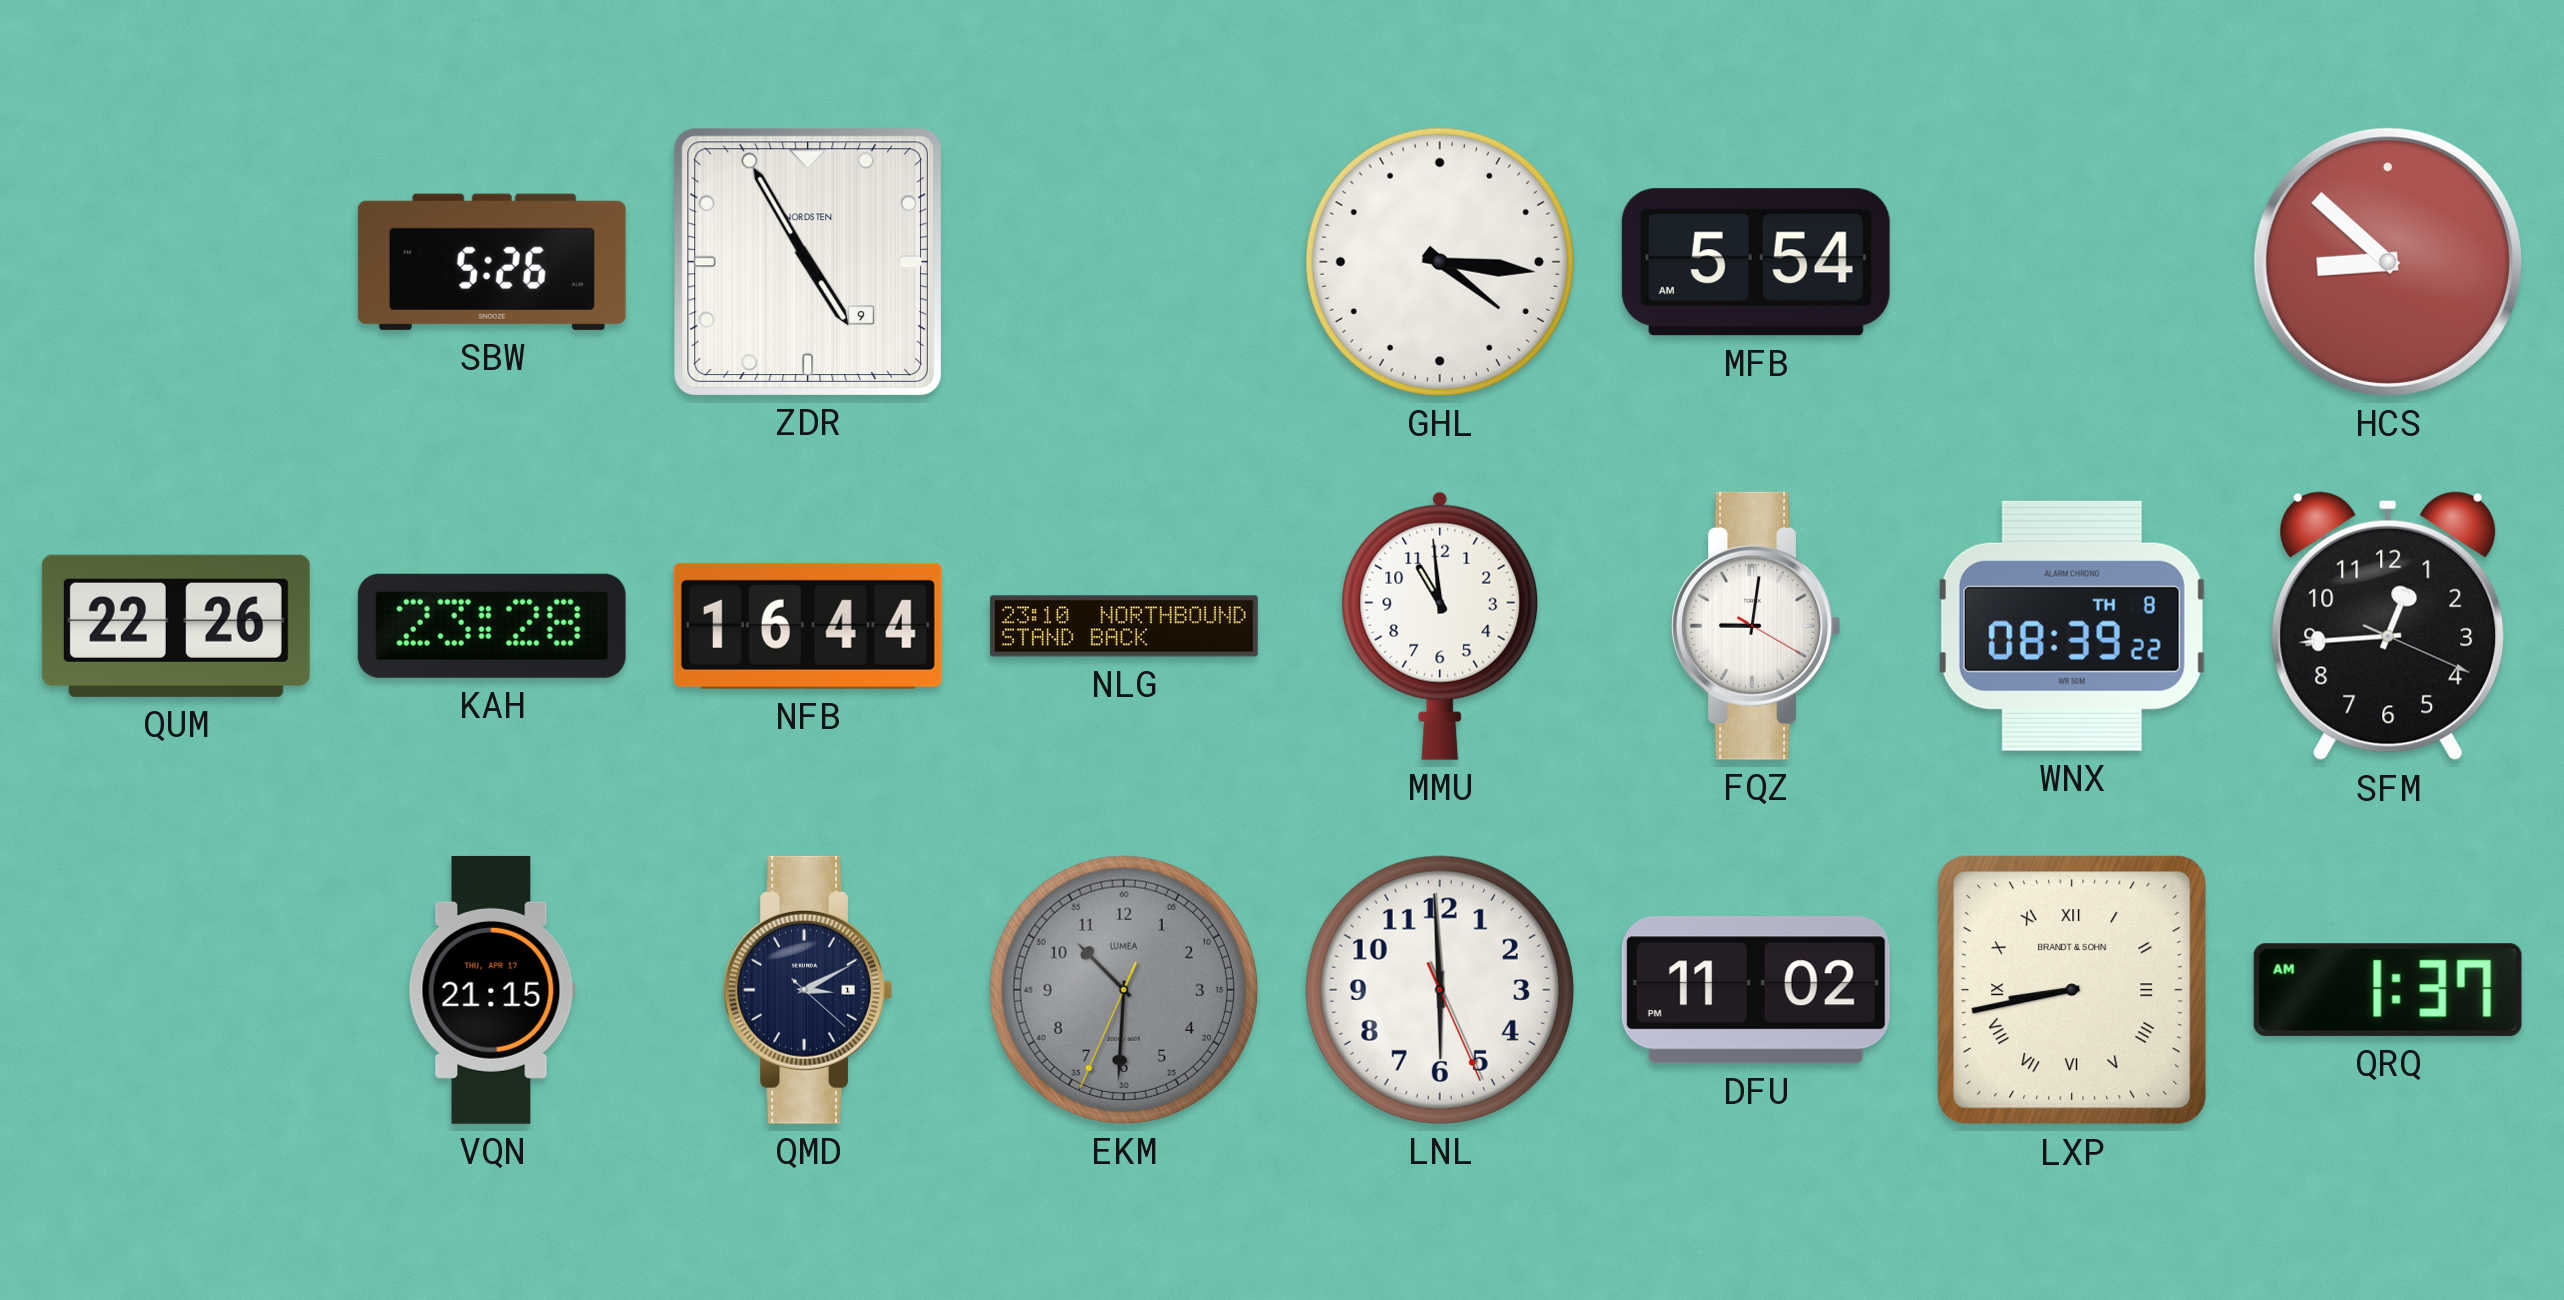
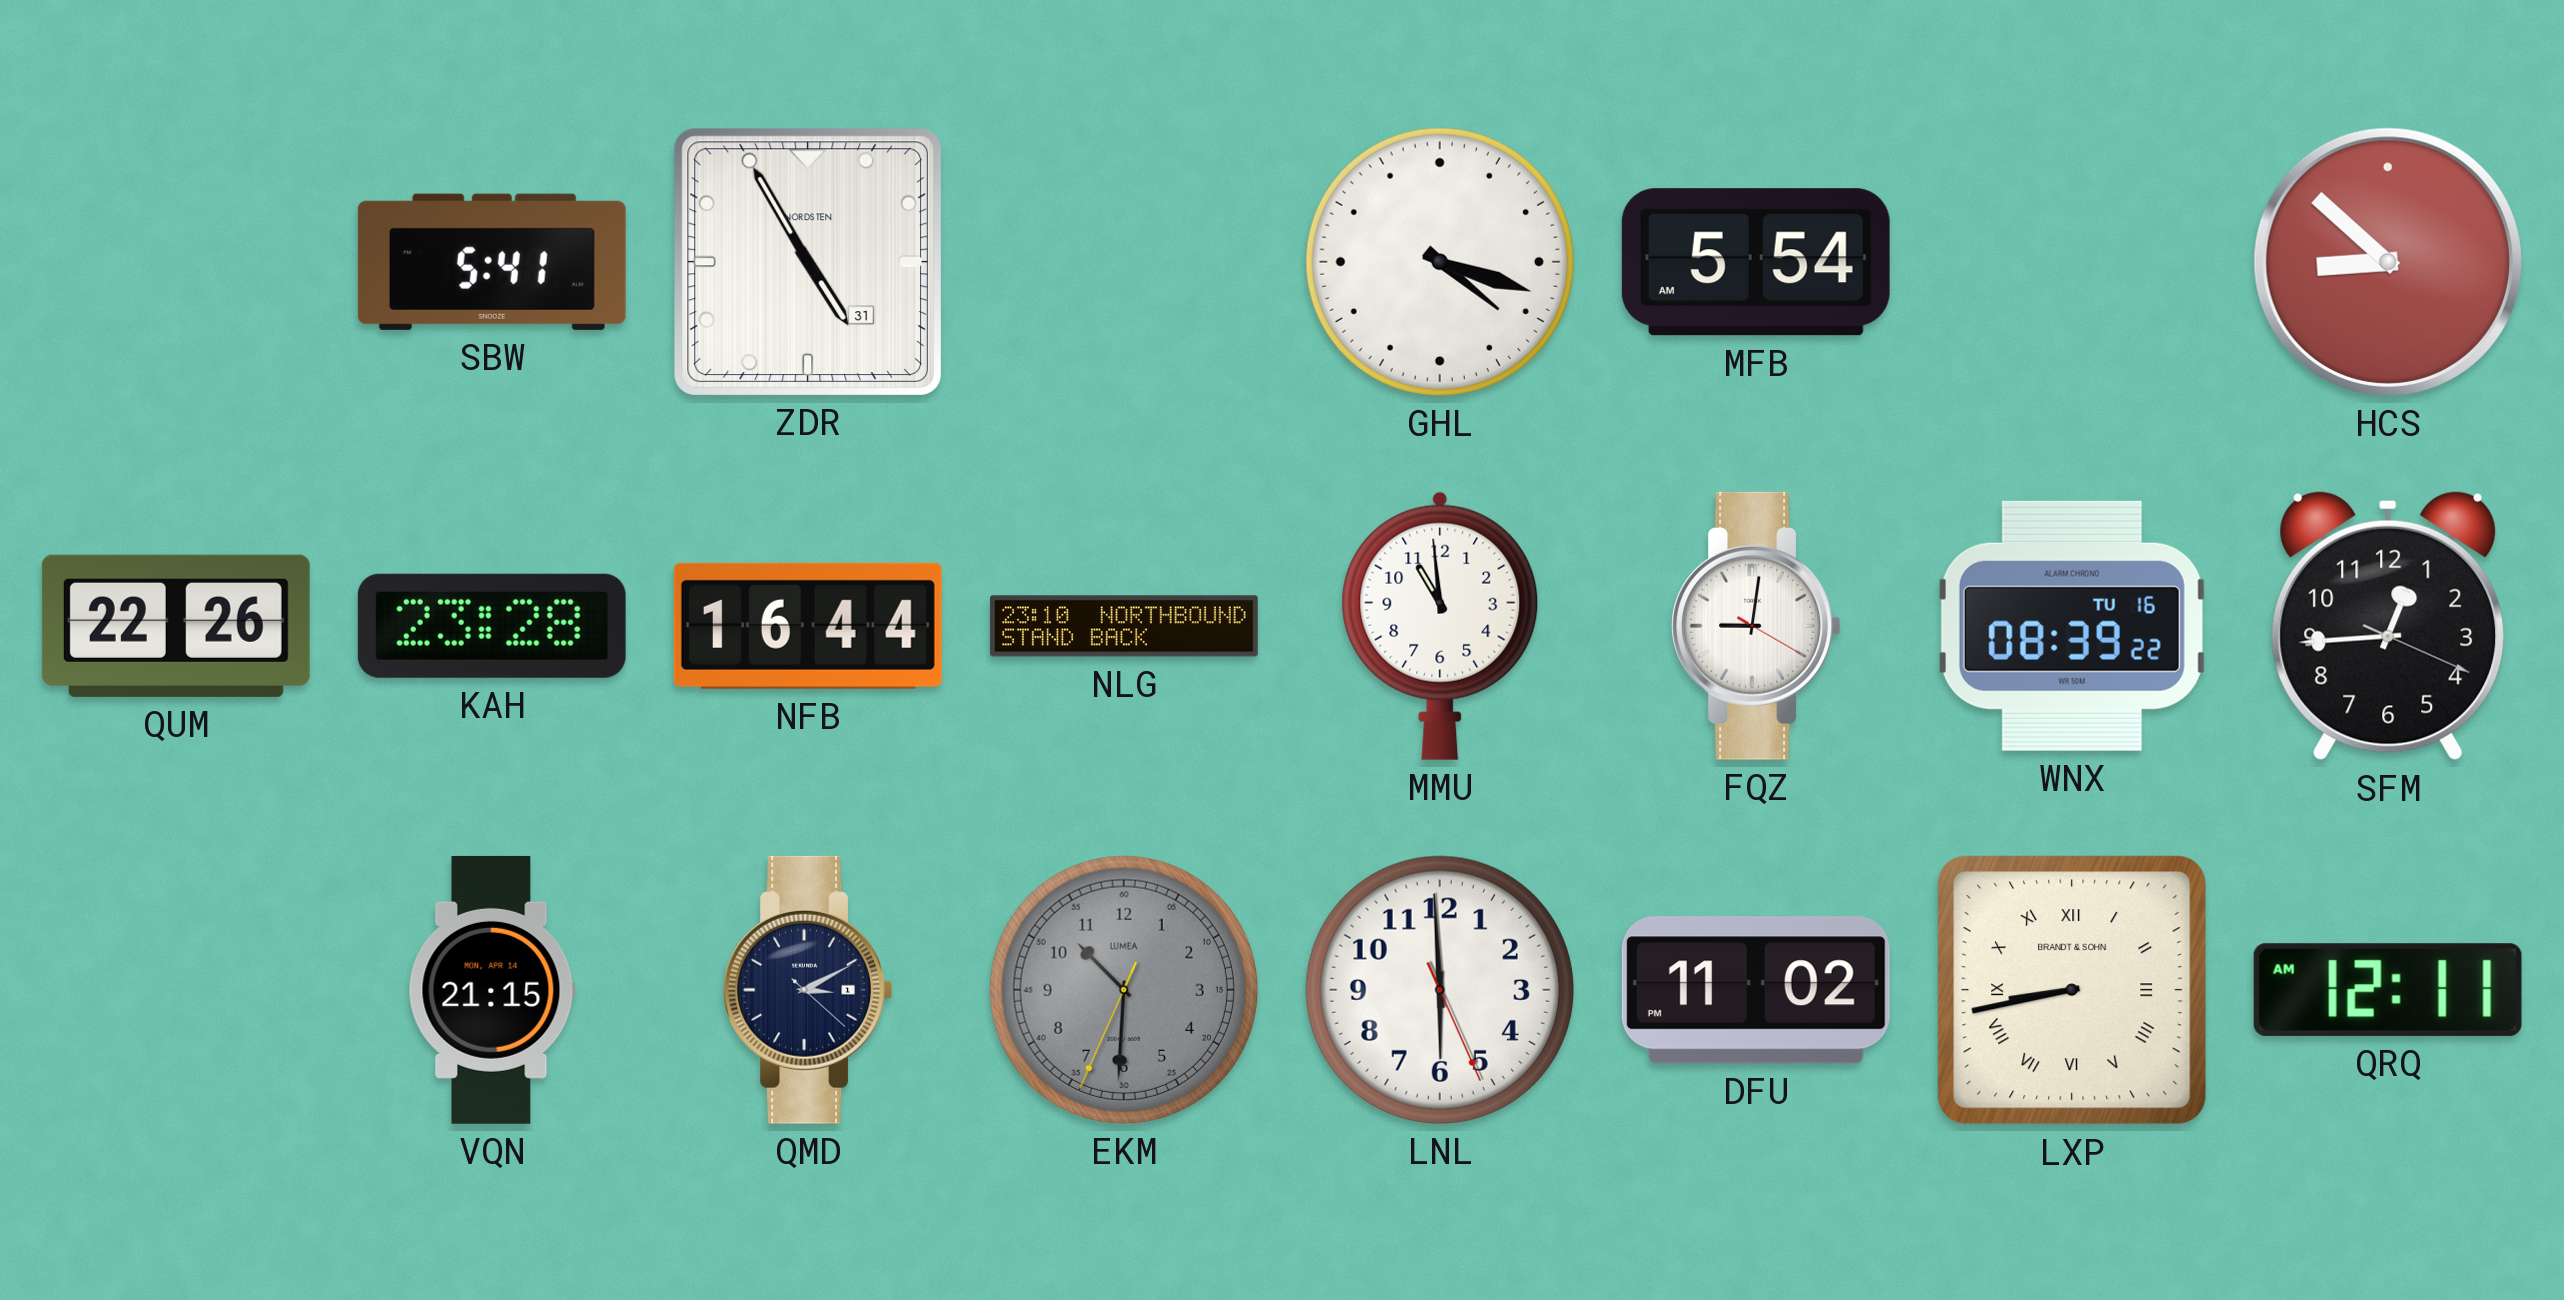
SBW: 5:26 -> 5:41
ZDR date: 9 -> 31
GHL: 4:16 -> 4:18
WNX date: TH 8 -> TU 16
VQN date: THU, APR 17 -> MON, APR 14
QRQ: 1:37 -> 12:11
